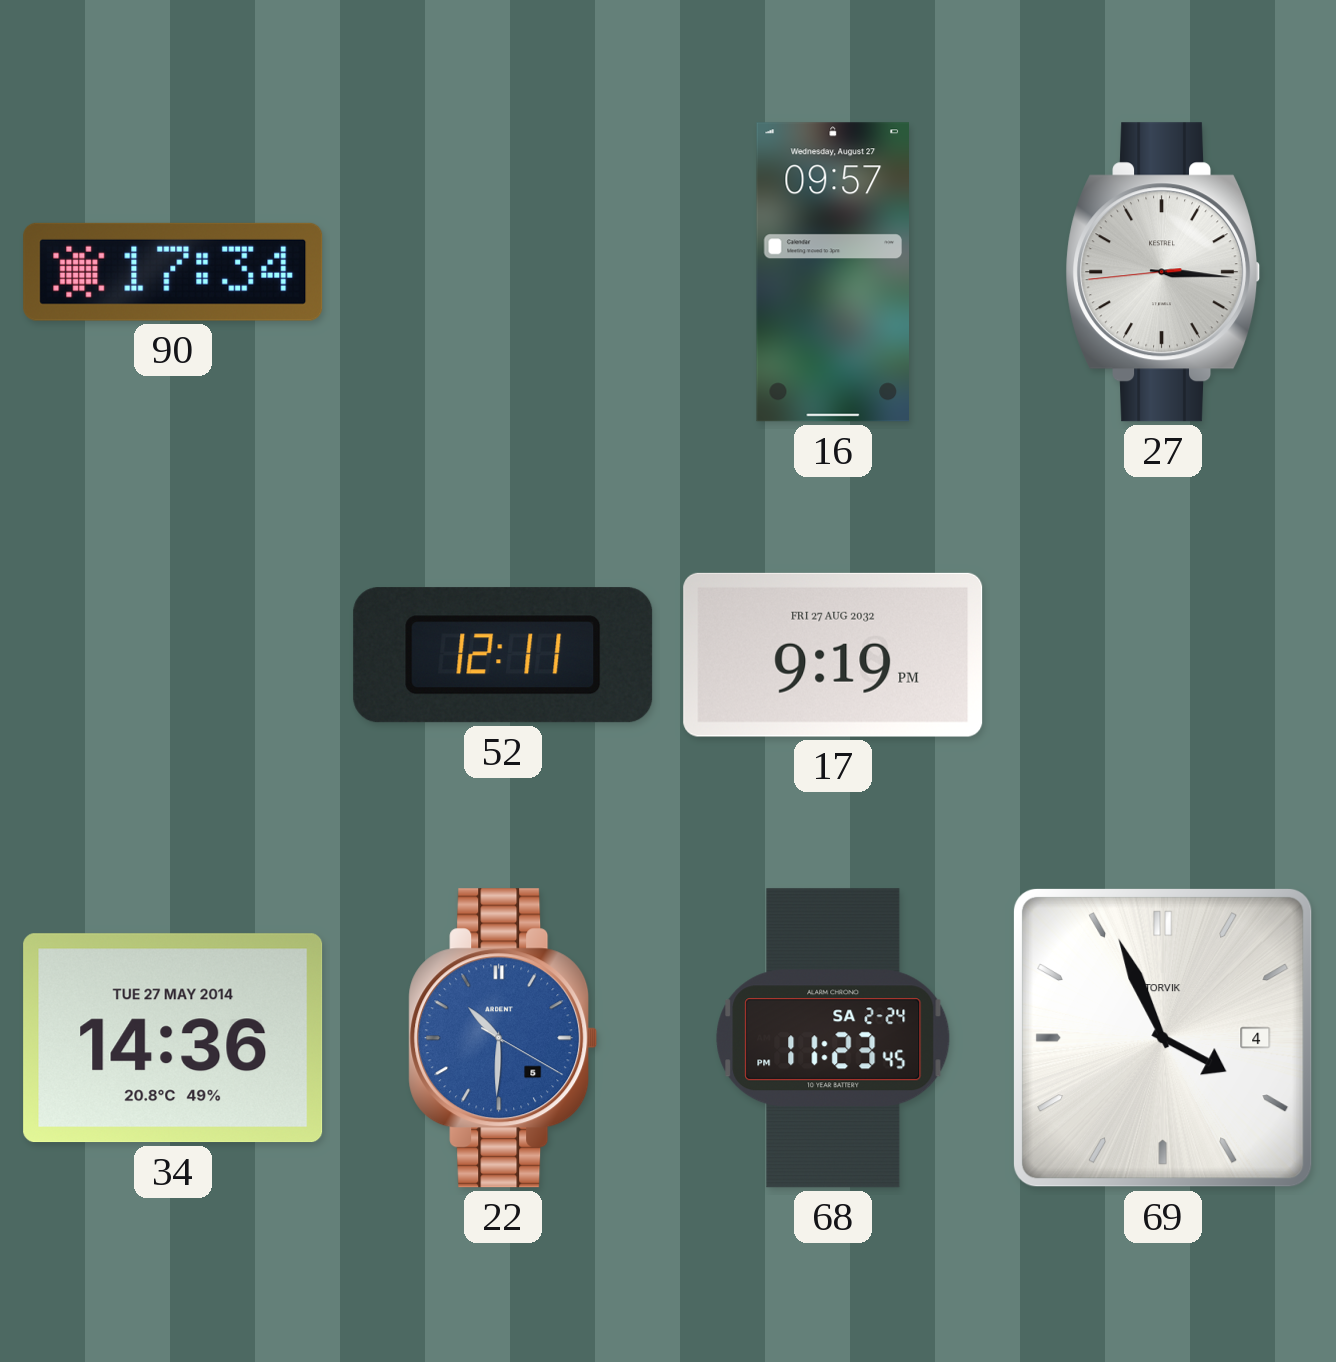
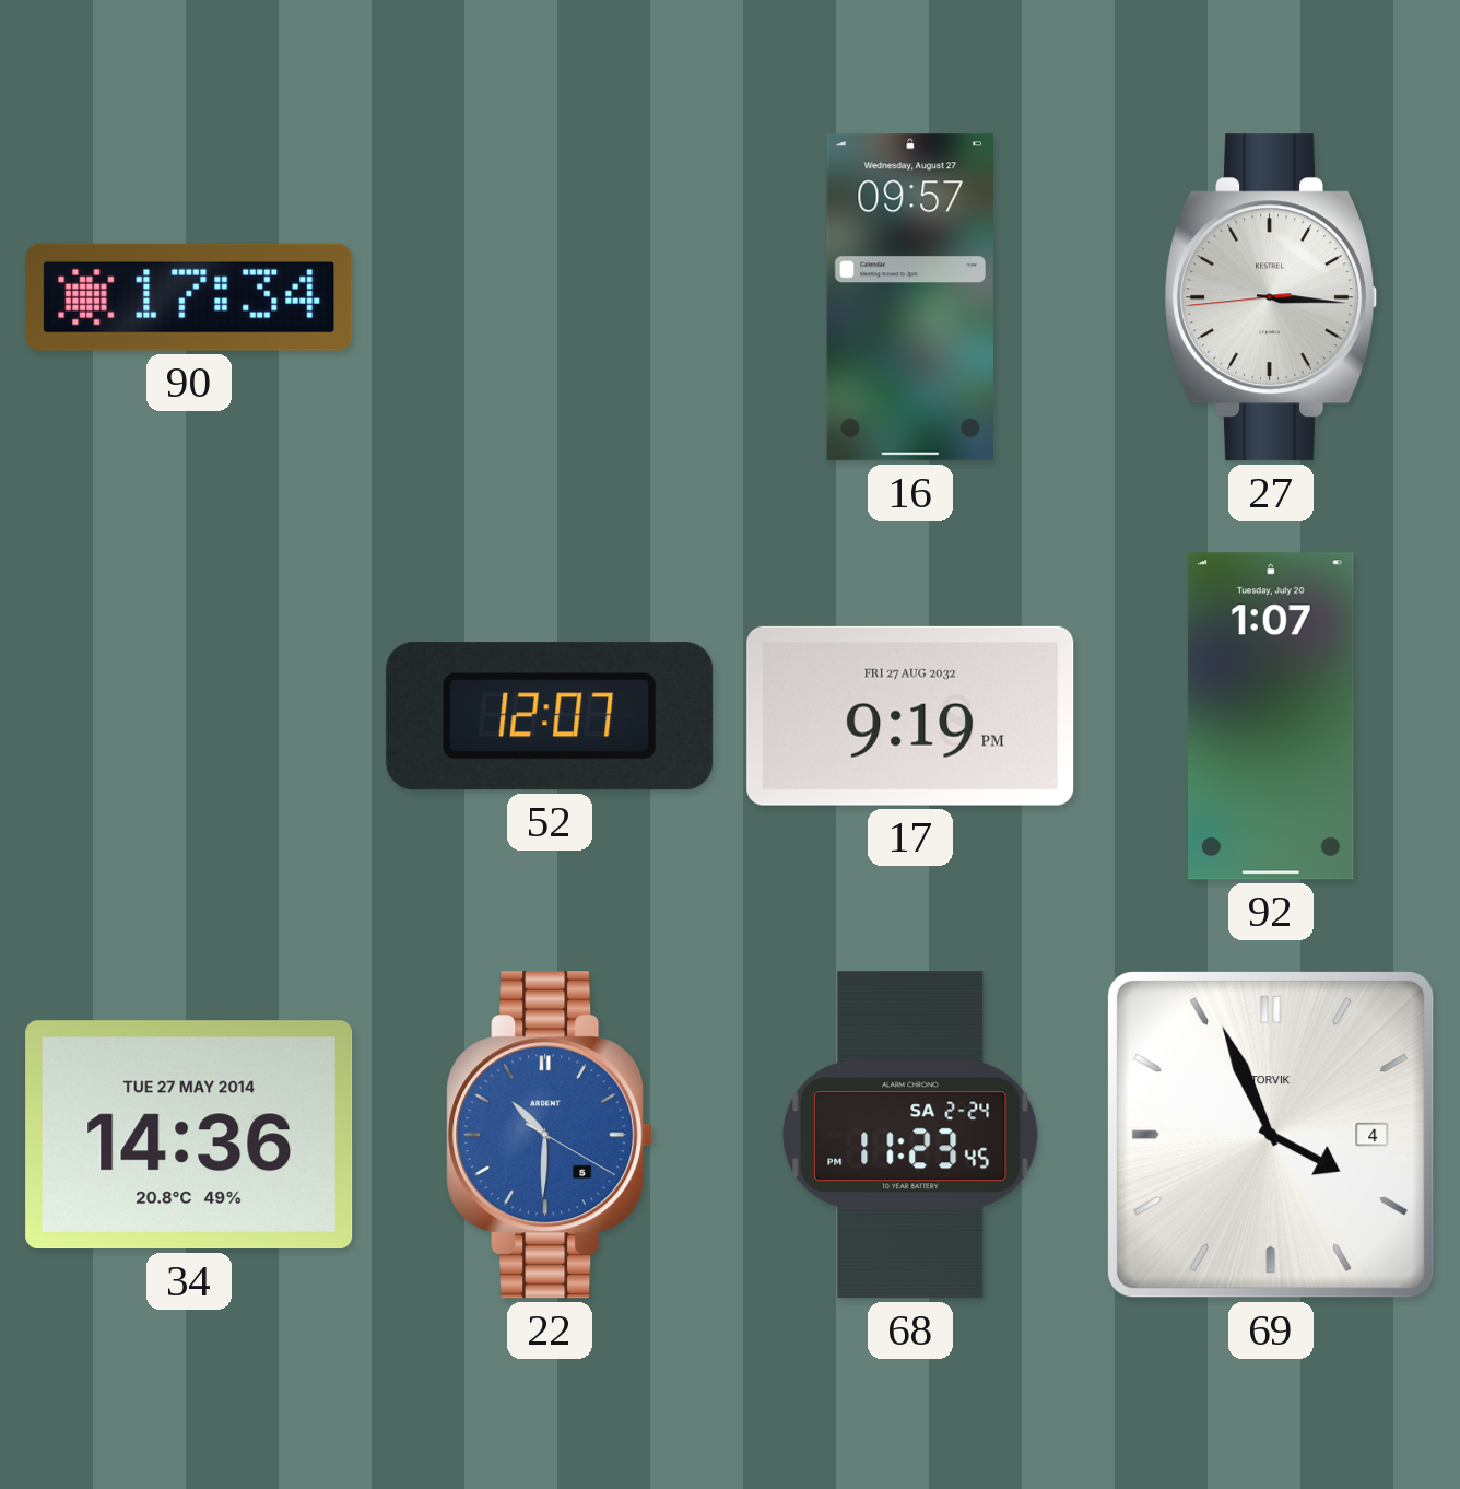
52: 12:11 -> 12:07
92: none -> 1:07
